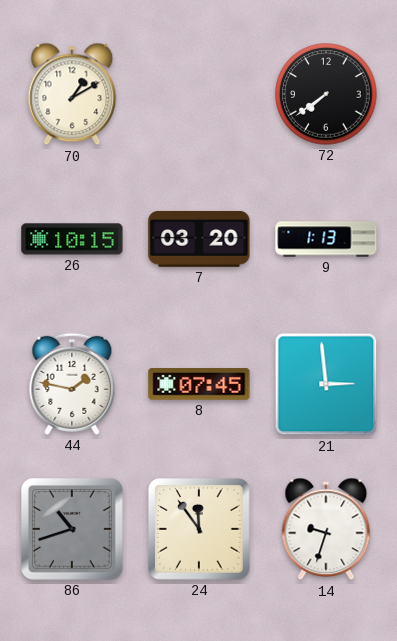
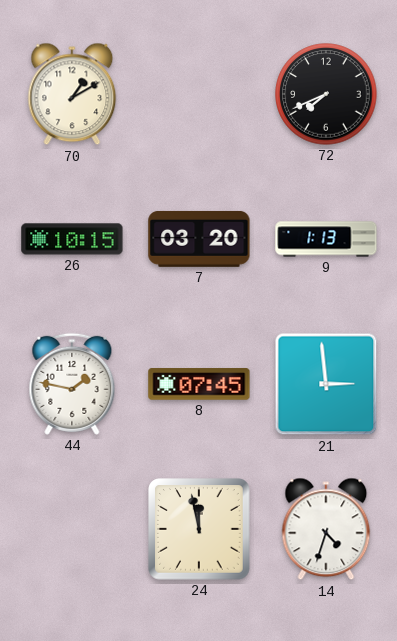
72: 7:39 -> 7:41
86: 10:42 -> none
24: 11:54 -> 11:58
14: 9:33 -> 4:33
